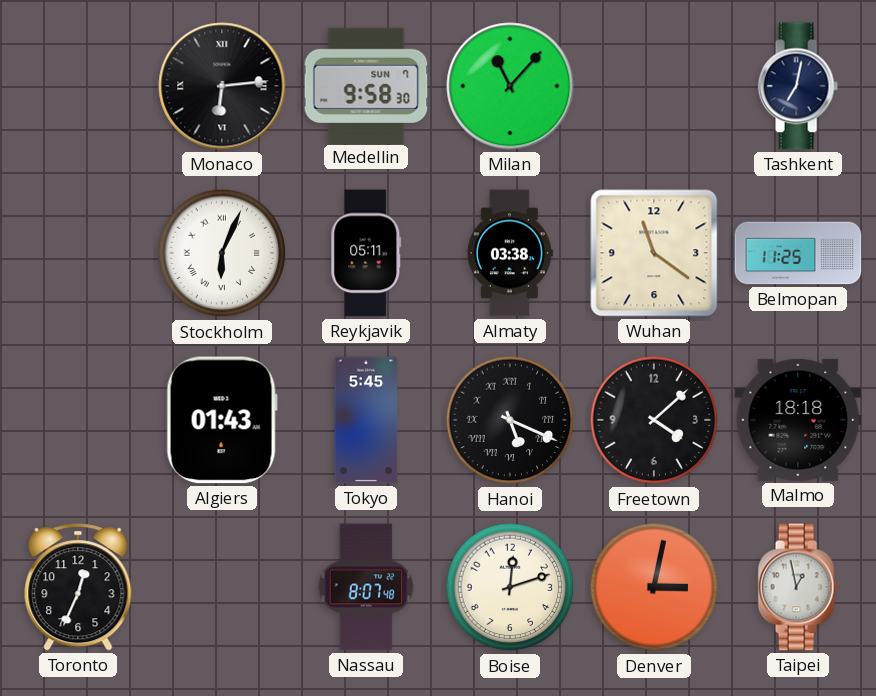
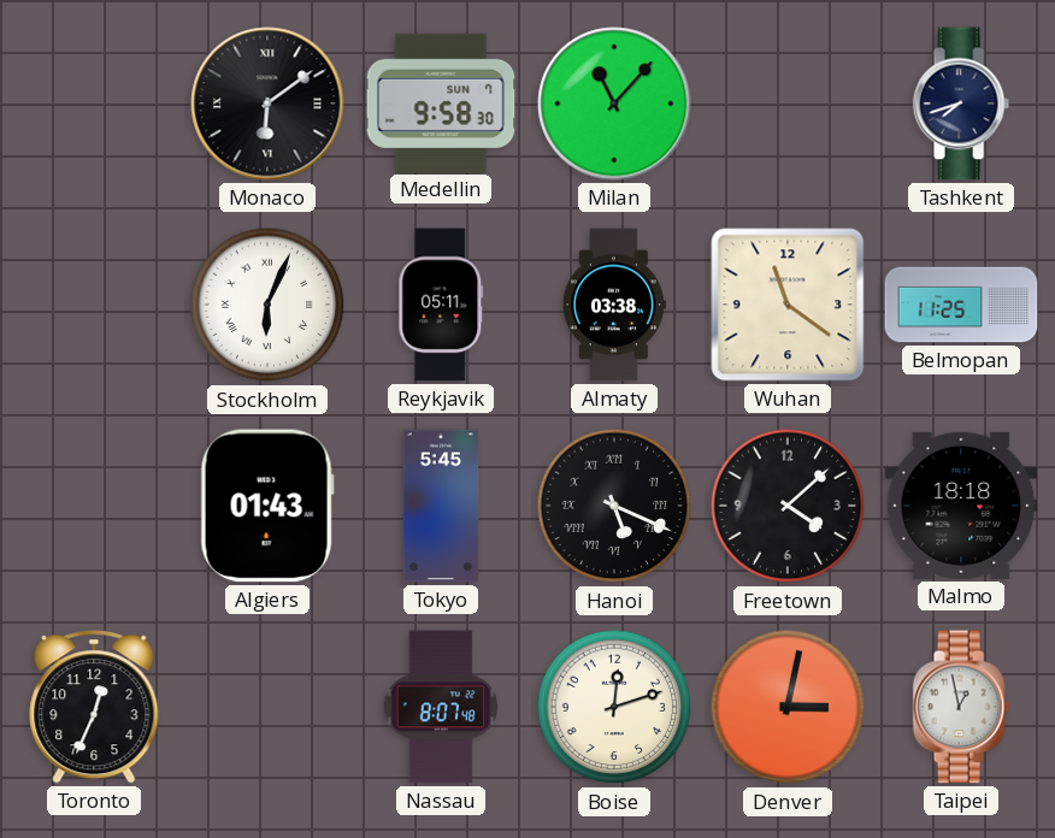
Monaco: 6:14 -> 6:09
Tashkent: 7:02 -> 7:42
